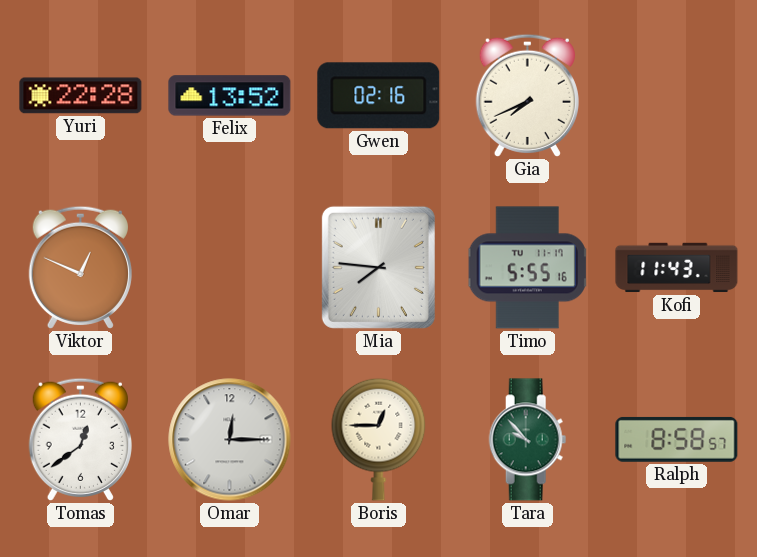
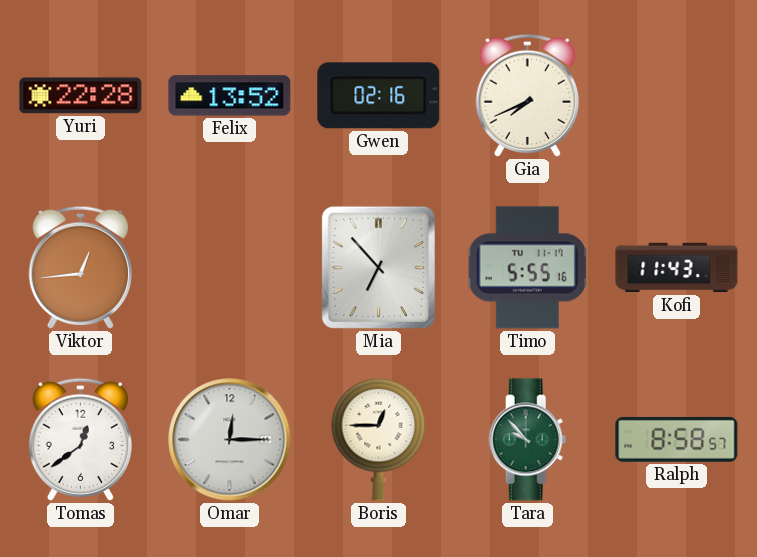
Viktor: 12:49 -> 12:44
Mia: 7:46 -> 6:53
